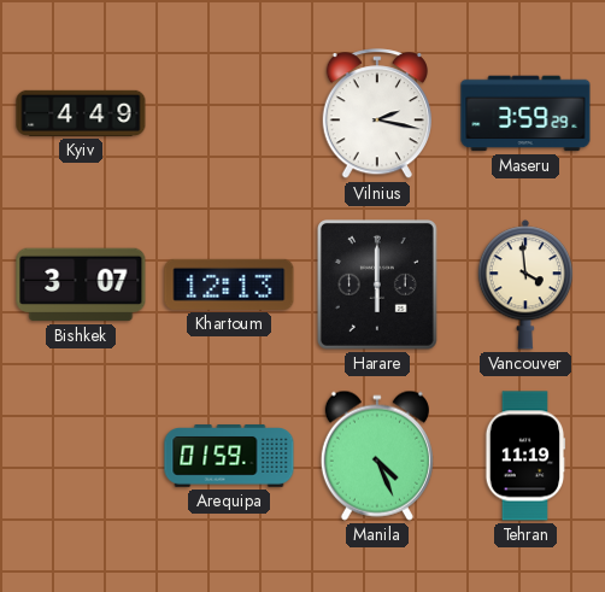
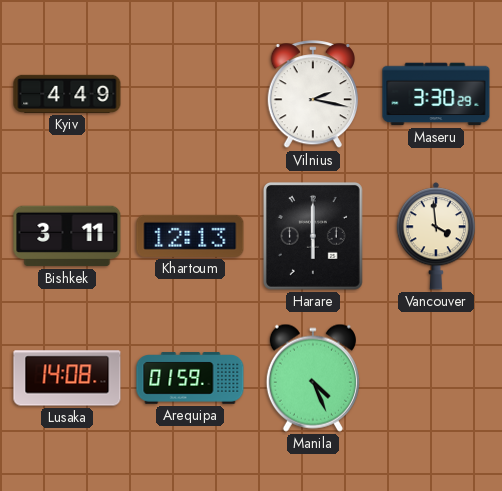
Maseru: 3:59 -> 3:30
Bishkek: 3:07 -> 3:11
Lusaka: none -> 14:08
Tehran: 11:19 -> none
